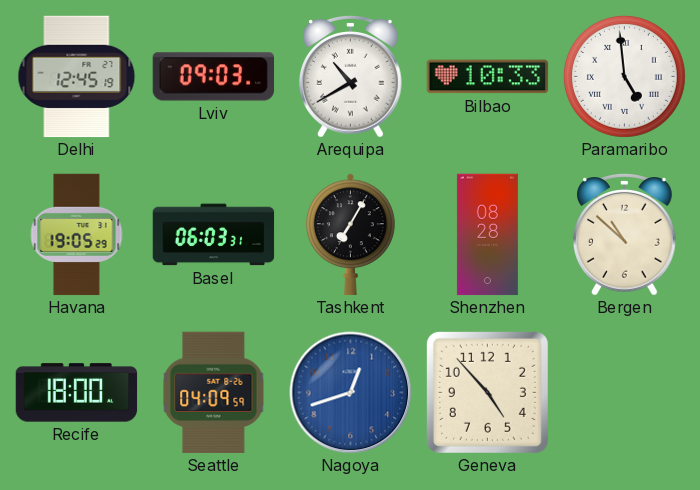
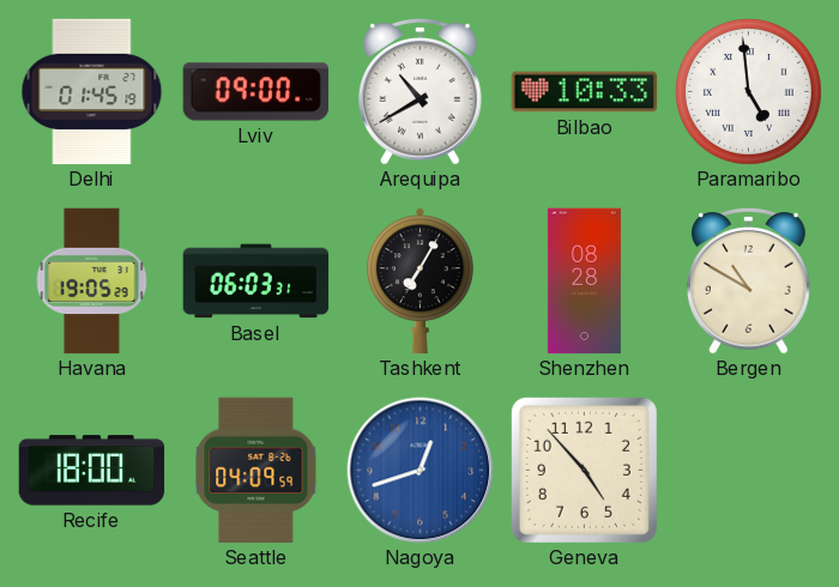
Delhi: 12:45 -> 01:45
Lviv: 09:03 -> 09:00
Bergen: 10:52 -> 10:50
